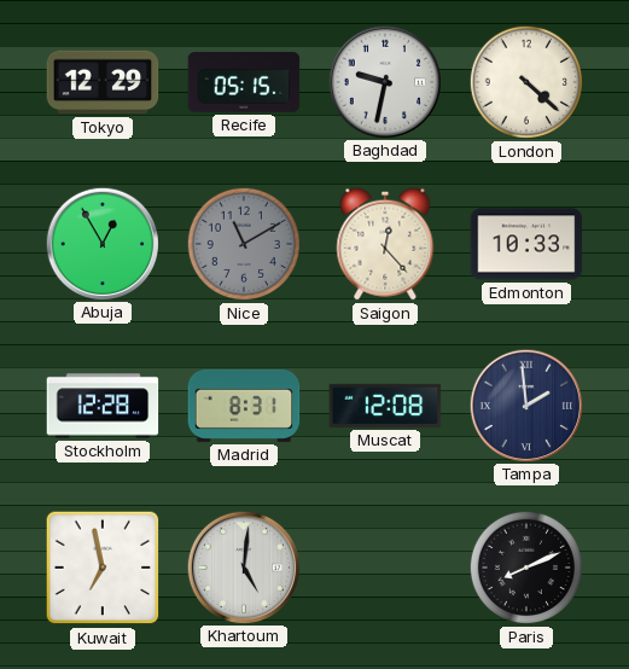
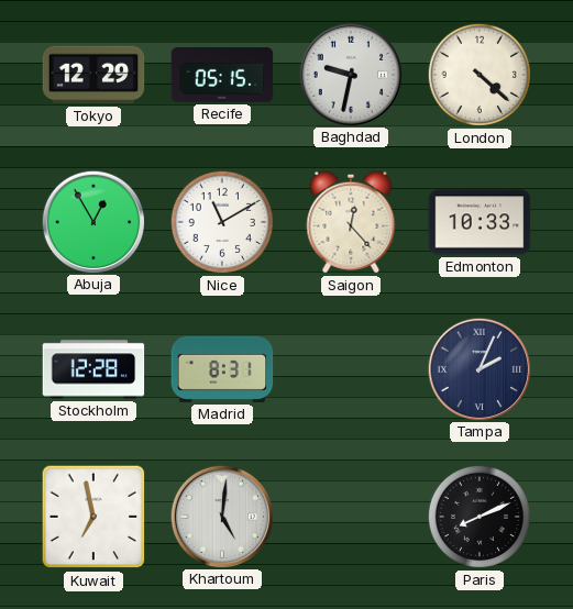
Nice dial: grey -> white
Muscat: 12:08 -> none
Tampa: 1:59 -> 2:04
